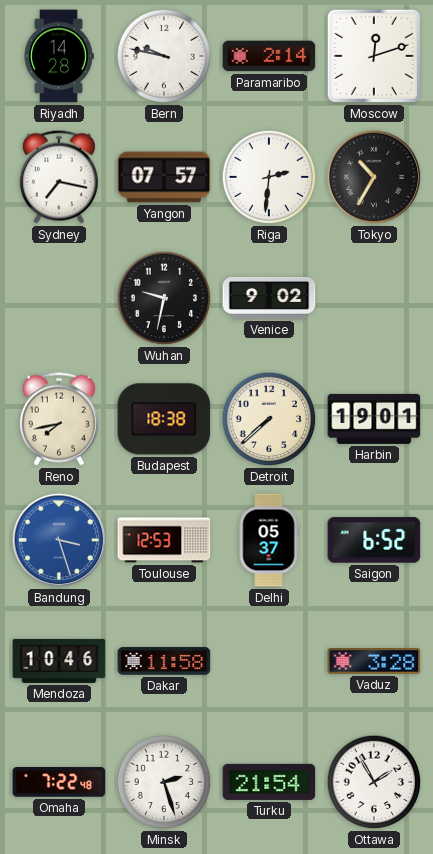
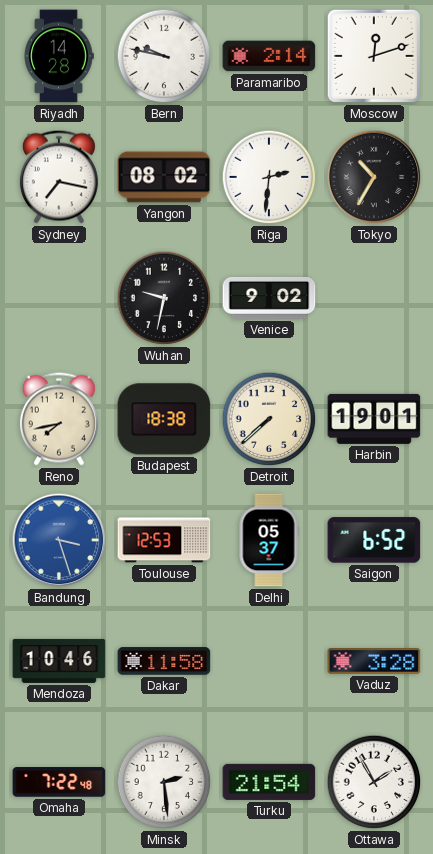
Yangon: 07:57 -> 08:02
Minsk: 2:27 -> 2:29
